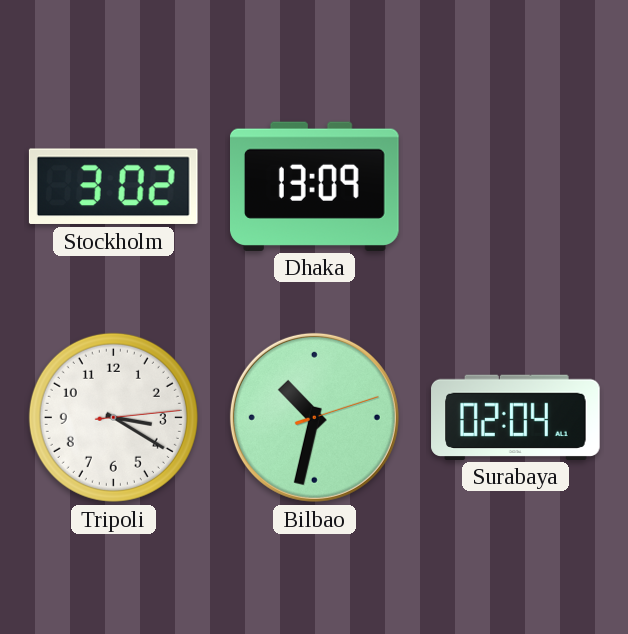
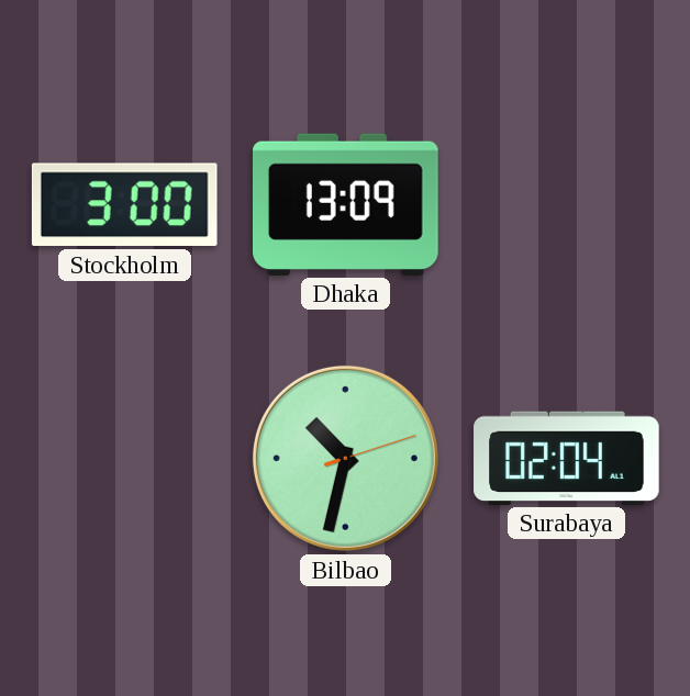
Stockholm: 3:02 -> 3:00
Tripoli: 3:20 -> none
